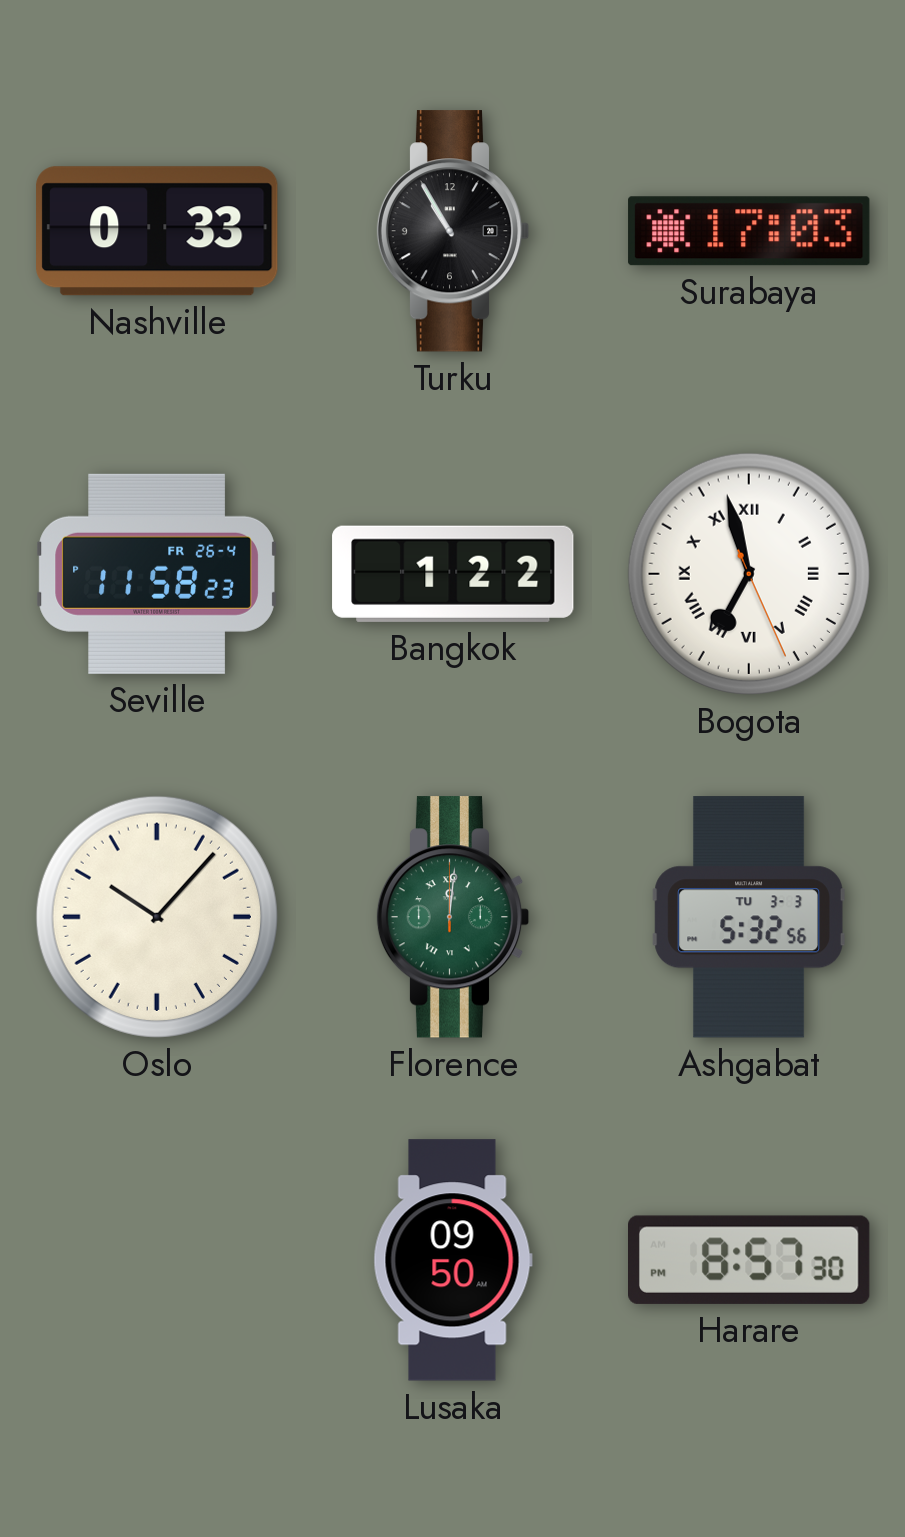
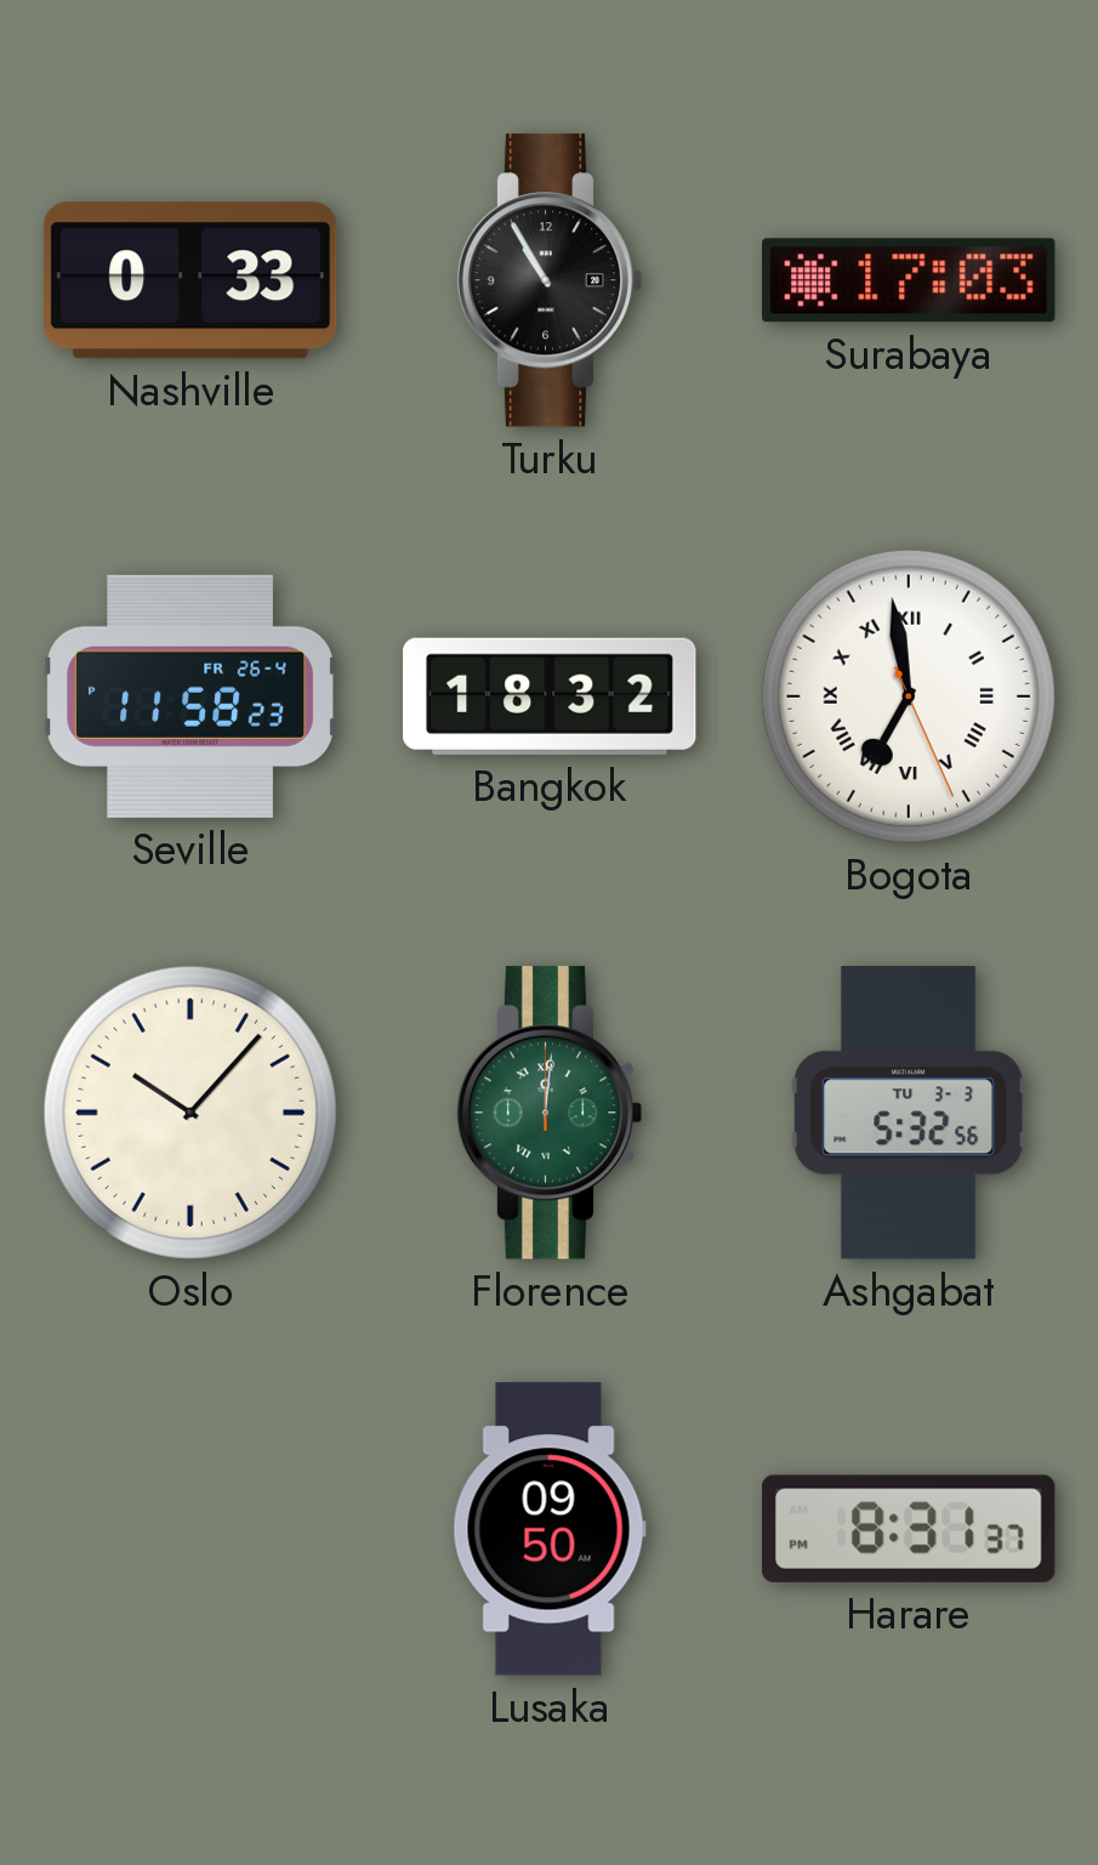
Bangkok: 1:22 -> 18:32
Bogota: 6:57 -> 6:58
Harare: 8:57 -> 8:31
